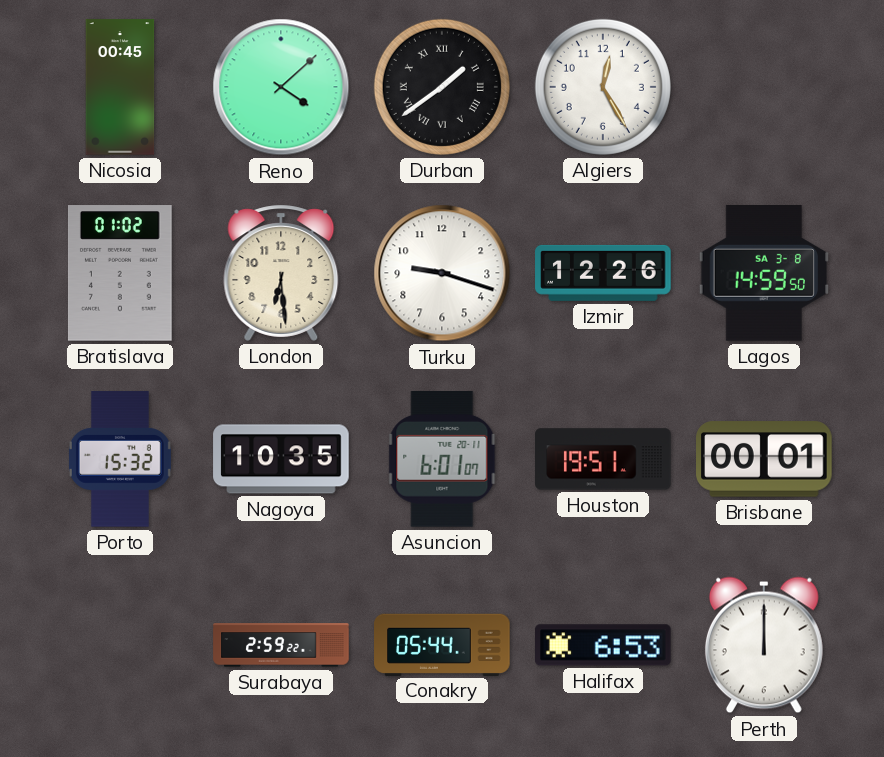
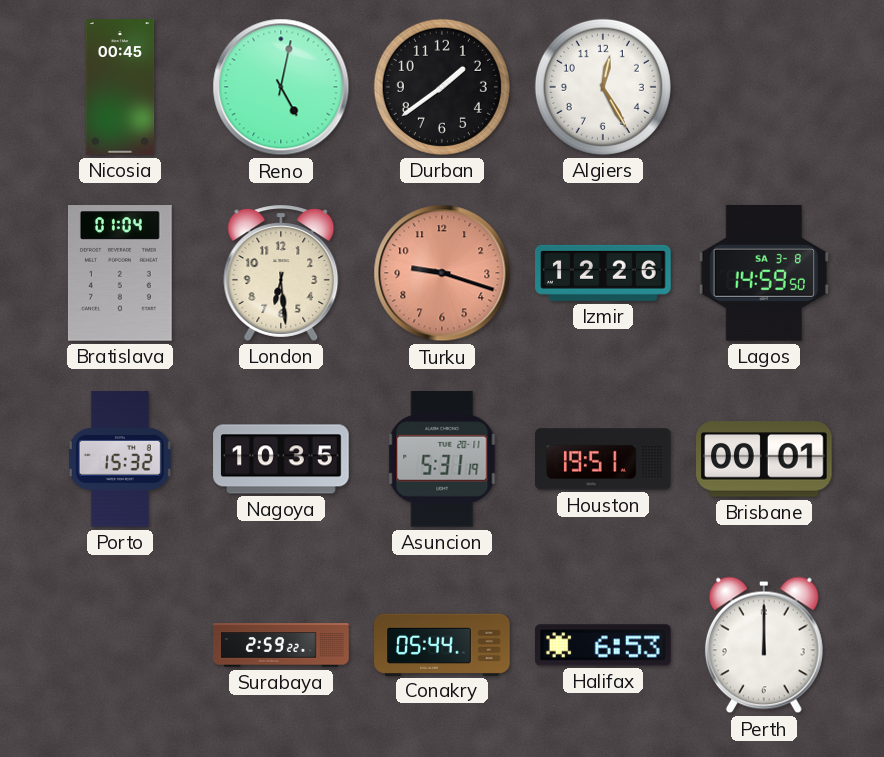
Reno: 4:08 -> 5:02
Durban numerals: Roman -> Arabic
Bratislava: 01:02 -> 01:04
Turku dial: white -> salmon
Asuncion: 6:01 -> 5:31
